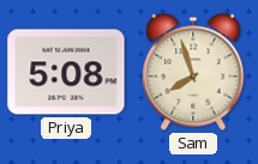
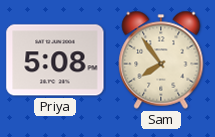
Sam: 7:57 -> 7:54
